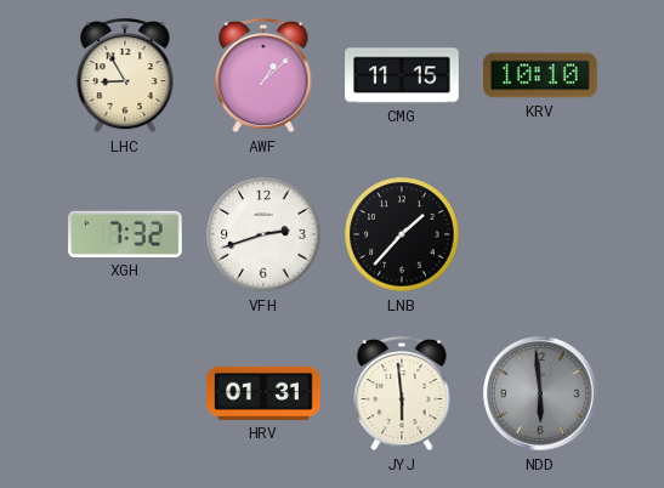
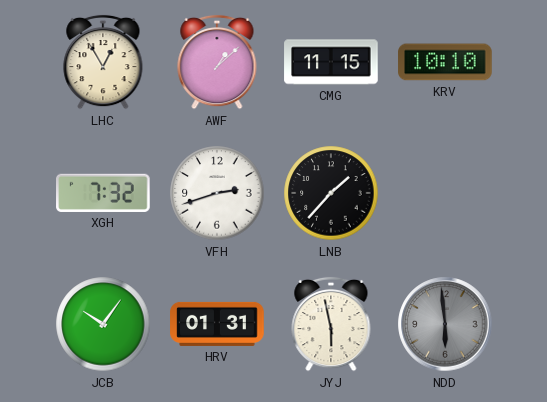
LHC: 8:55 -> 12:55
JCB: none -> 10:06
JYJ: 5:59 -> 5:58
